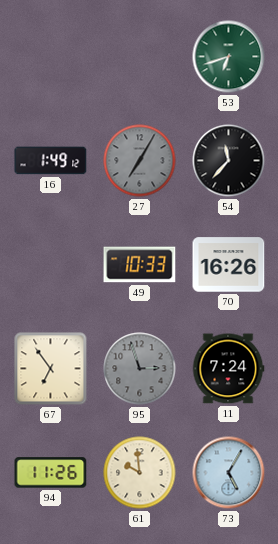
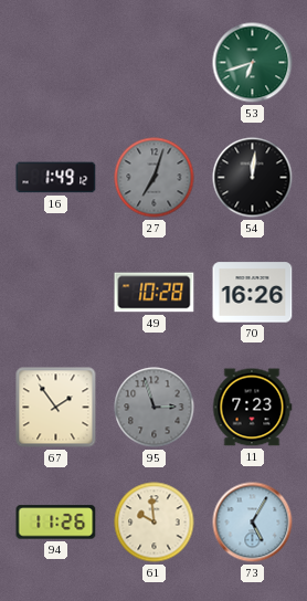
27: 7:05 -> 7:03
54: 11:37 -> 12:01
49: 10:33 -> 10:28
67: 6:54 -> 1:54
11: 7:24 -> 7:23
